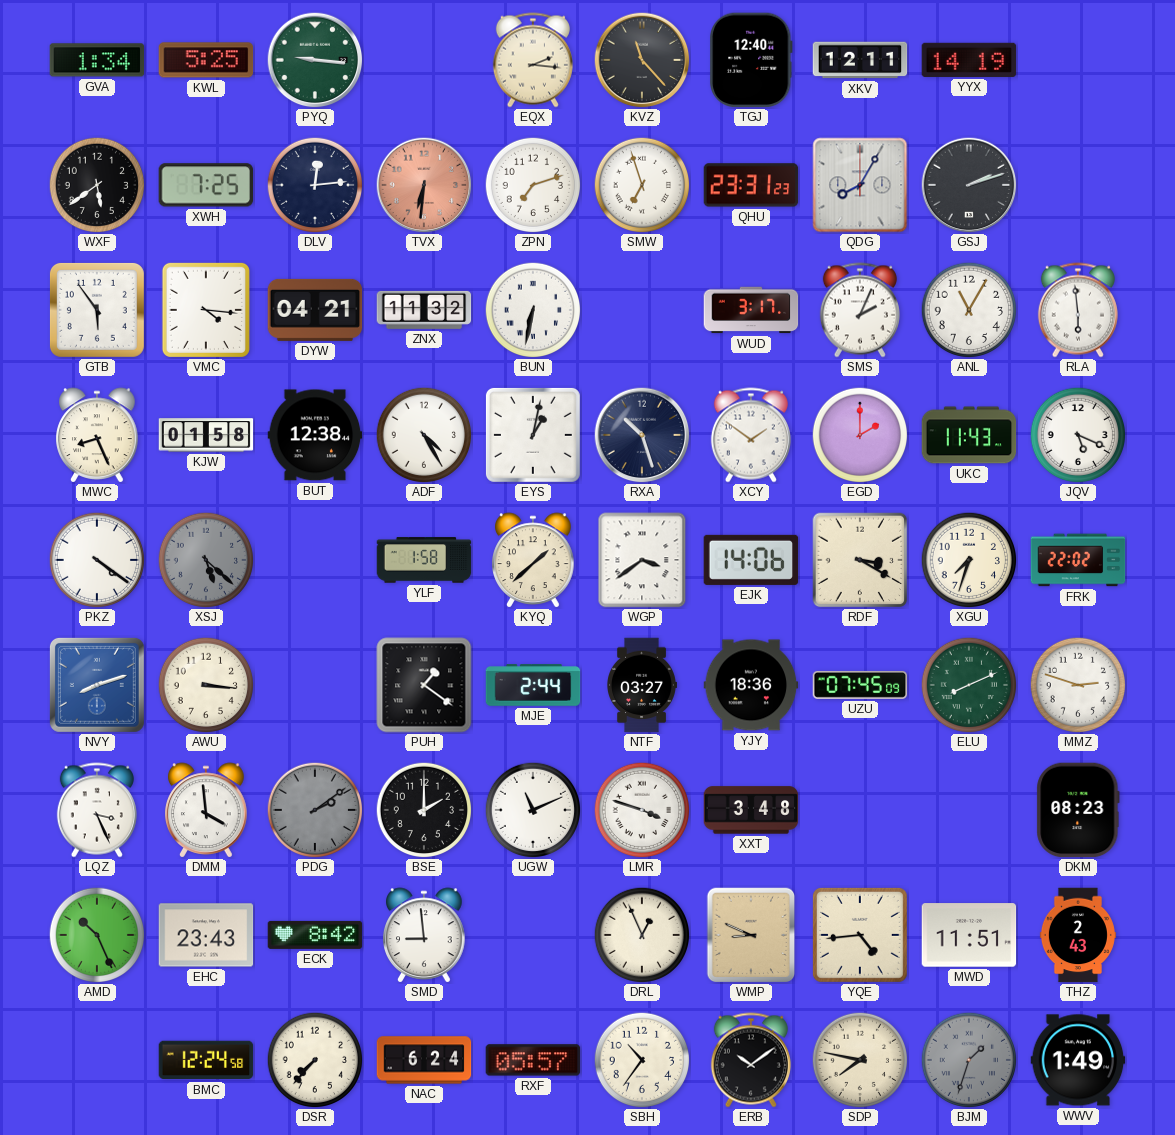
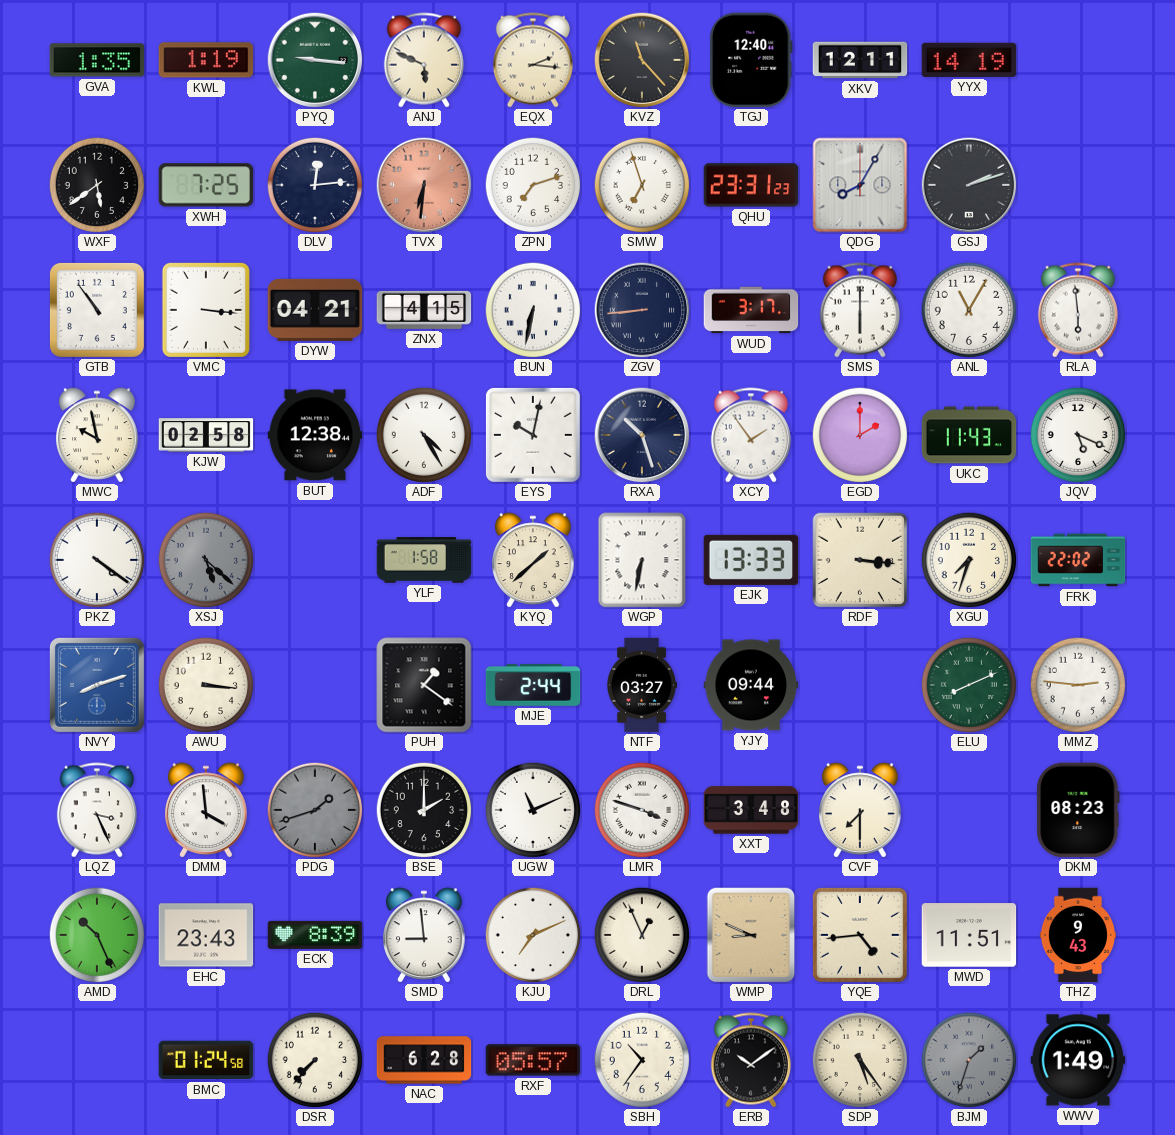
GVA: 1:34 -> 1:35
KWL: 5:25 -> 1:19
ANJ: none -> 5:49
GTB: 5:54 -> 10:54
VMC: 4:16 -> 3:16
ZNX: 11:32 -> 4:15
ZGV: none -> 8:44
SMS: 2:04 -> 6:00
MWC: 8:26 -> 9:58
KJW: 01:58 -> 02:58
EYS: 1:02 -> 10:02
XCY: 1:51 -> 1:54
WGP: 3:39 -> 6:32
EJK: 14:06 -> 13:33
RDF: 3:20 -> 3:16
YJY: 18:36 -> 09:44
UZU: 07:45 -> none
MMZ: 2:48 -> 2:46
PDG: 2:09 -> 1:42
CVF: none -> 7:30
ECK: 8:42 -> 8:39
KJU: none -> 7:11
THZ: 2:43 -> 9:43
BMC: 12:24 -> 01:24
NAC: 6:24 -> 6:28
SDP: 7:47 -> 5:24
